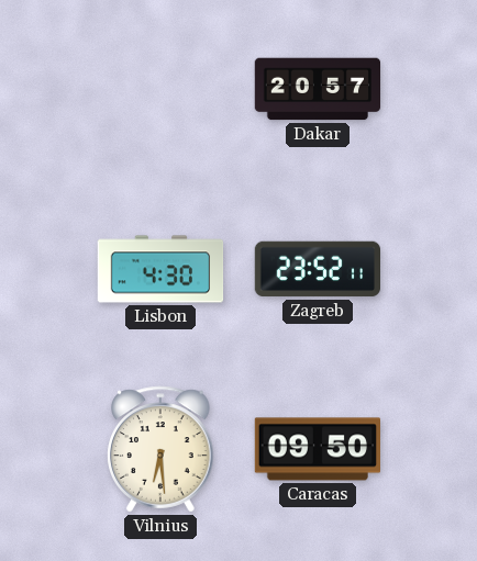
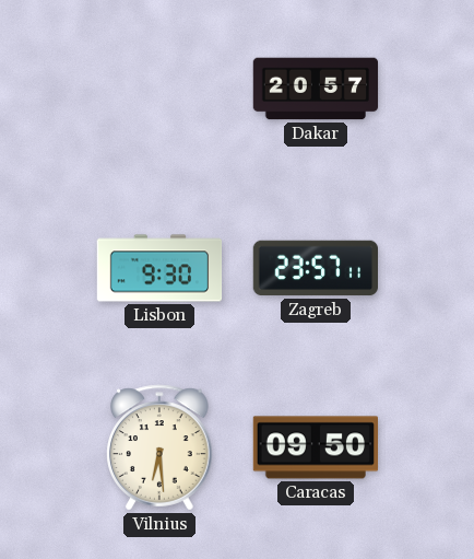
Lisbon: 4:30 -> 9:30
Zagreb: 23:52 -> 23:57
